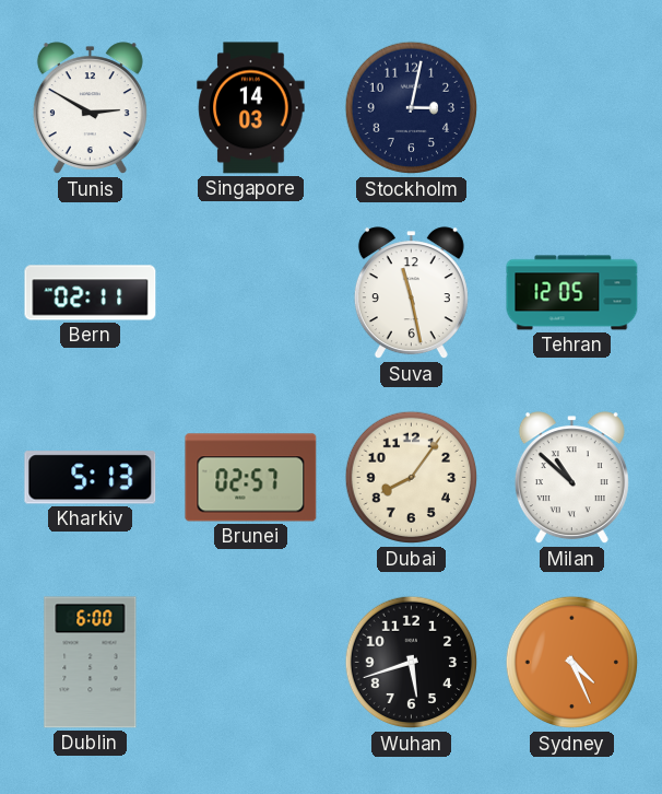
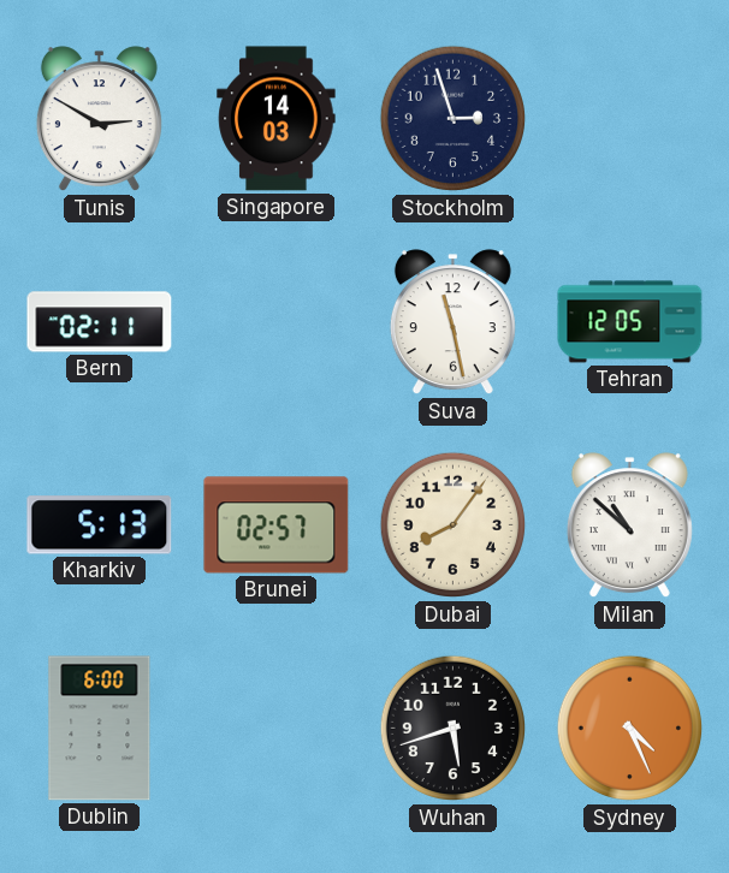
Stockholm: 3:02 -> 2:57
